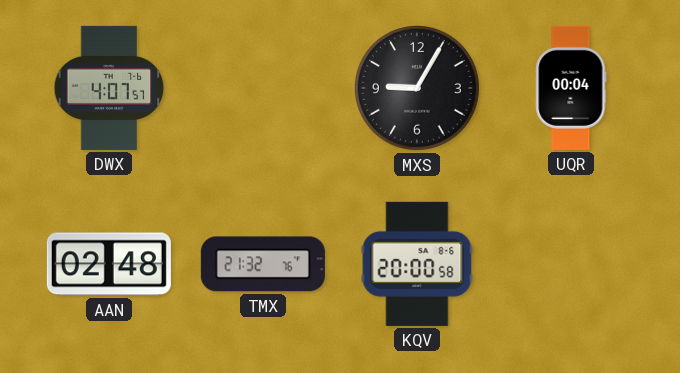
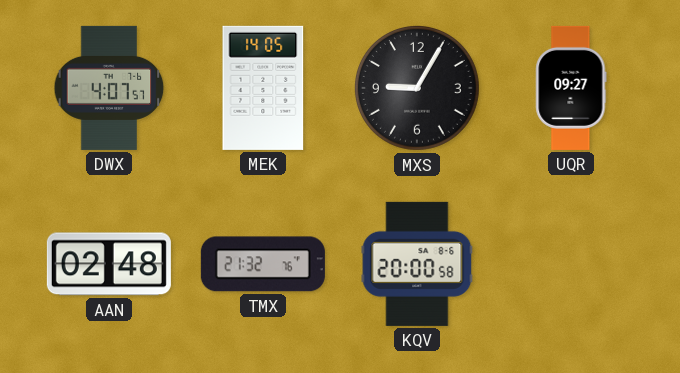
MEK: none -> 14:05
UQR: 00:04 -> 09:27
